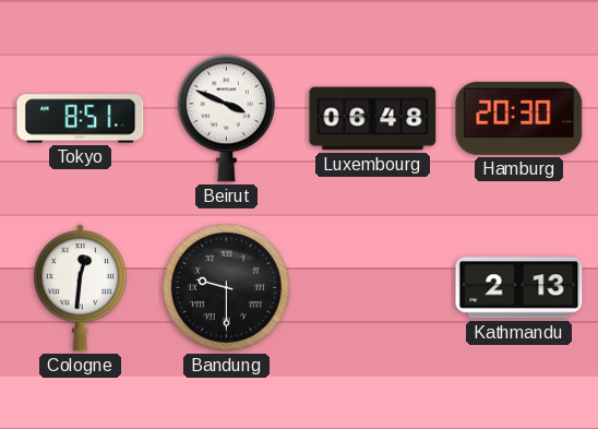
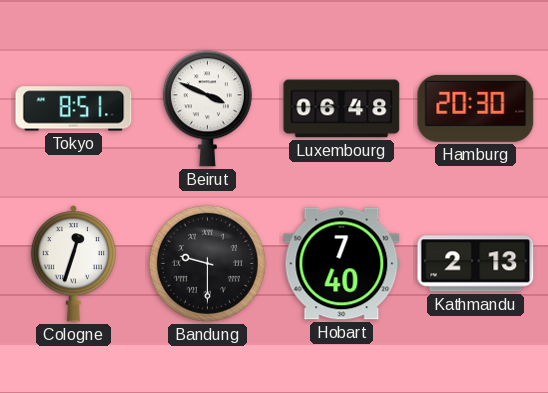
Cologne: 12:31 -> 12:33
Hobart: none -> 7:40
